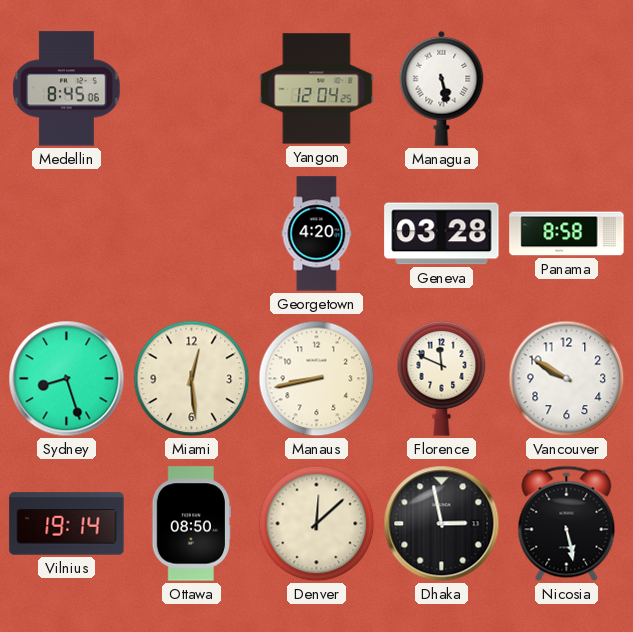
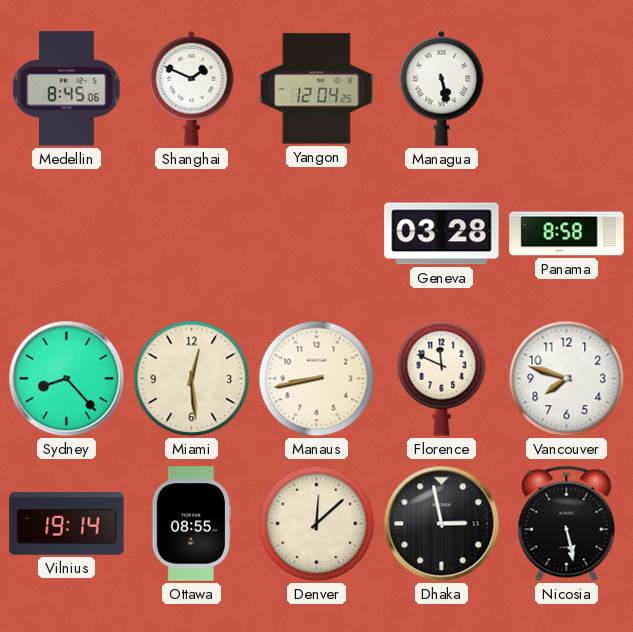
Shanghai: none -> 1:49
Georgetown: 4:20 -> none
Sydney: 8:27 -> 8:23
Vancouver: 9:50 -> 7:48
Ottawa: 08:50 -> 08:55
